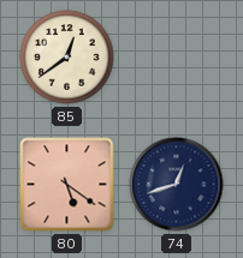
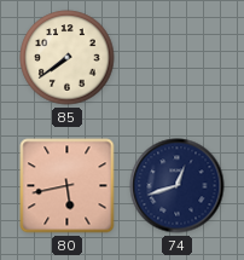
85: 12:39 -> 7:39
80: 5:21 -> 5:43
